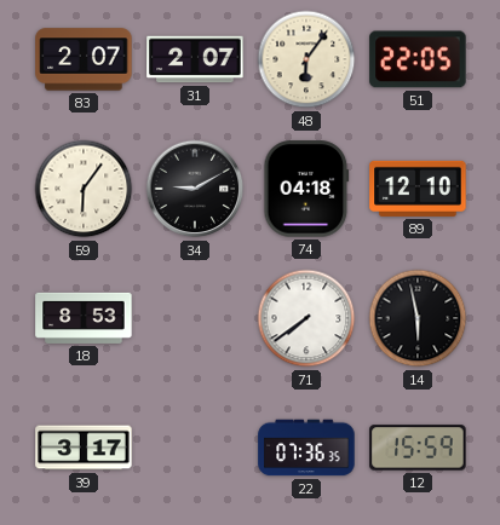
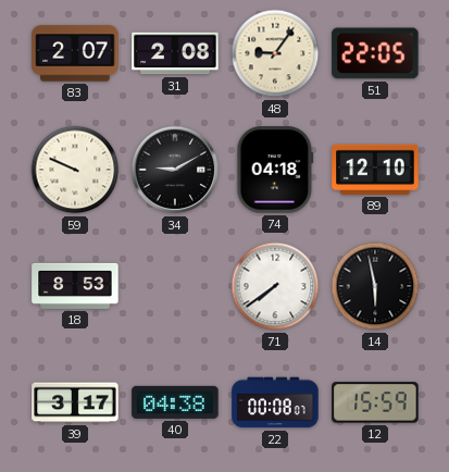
31: 2:07 -> 2:08
48: 6:06 -> 9:06
59: 6:06 -> 9:49
40: none -> 04:38
22: 07:36 -> 00:08
